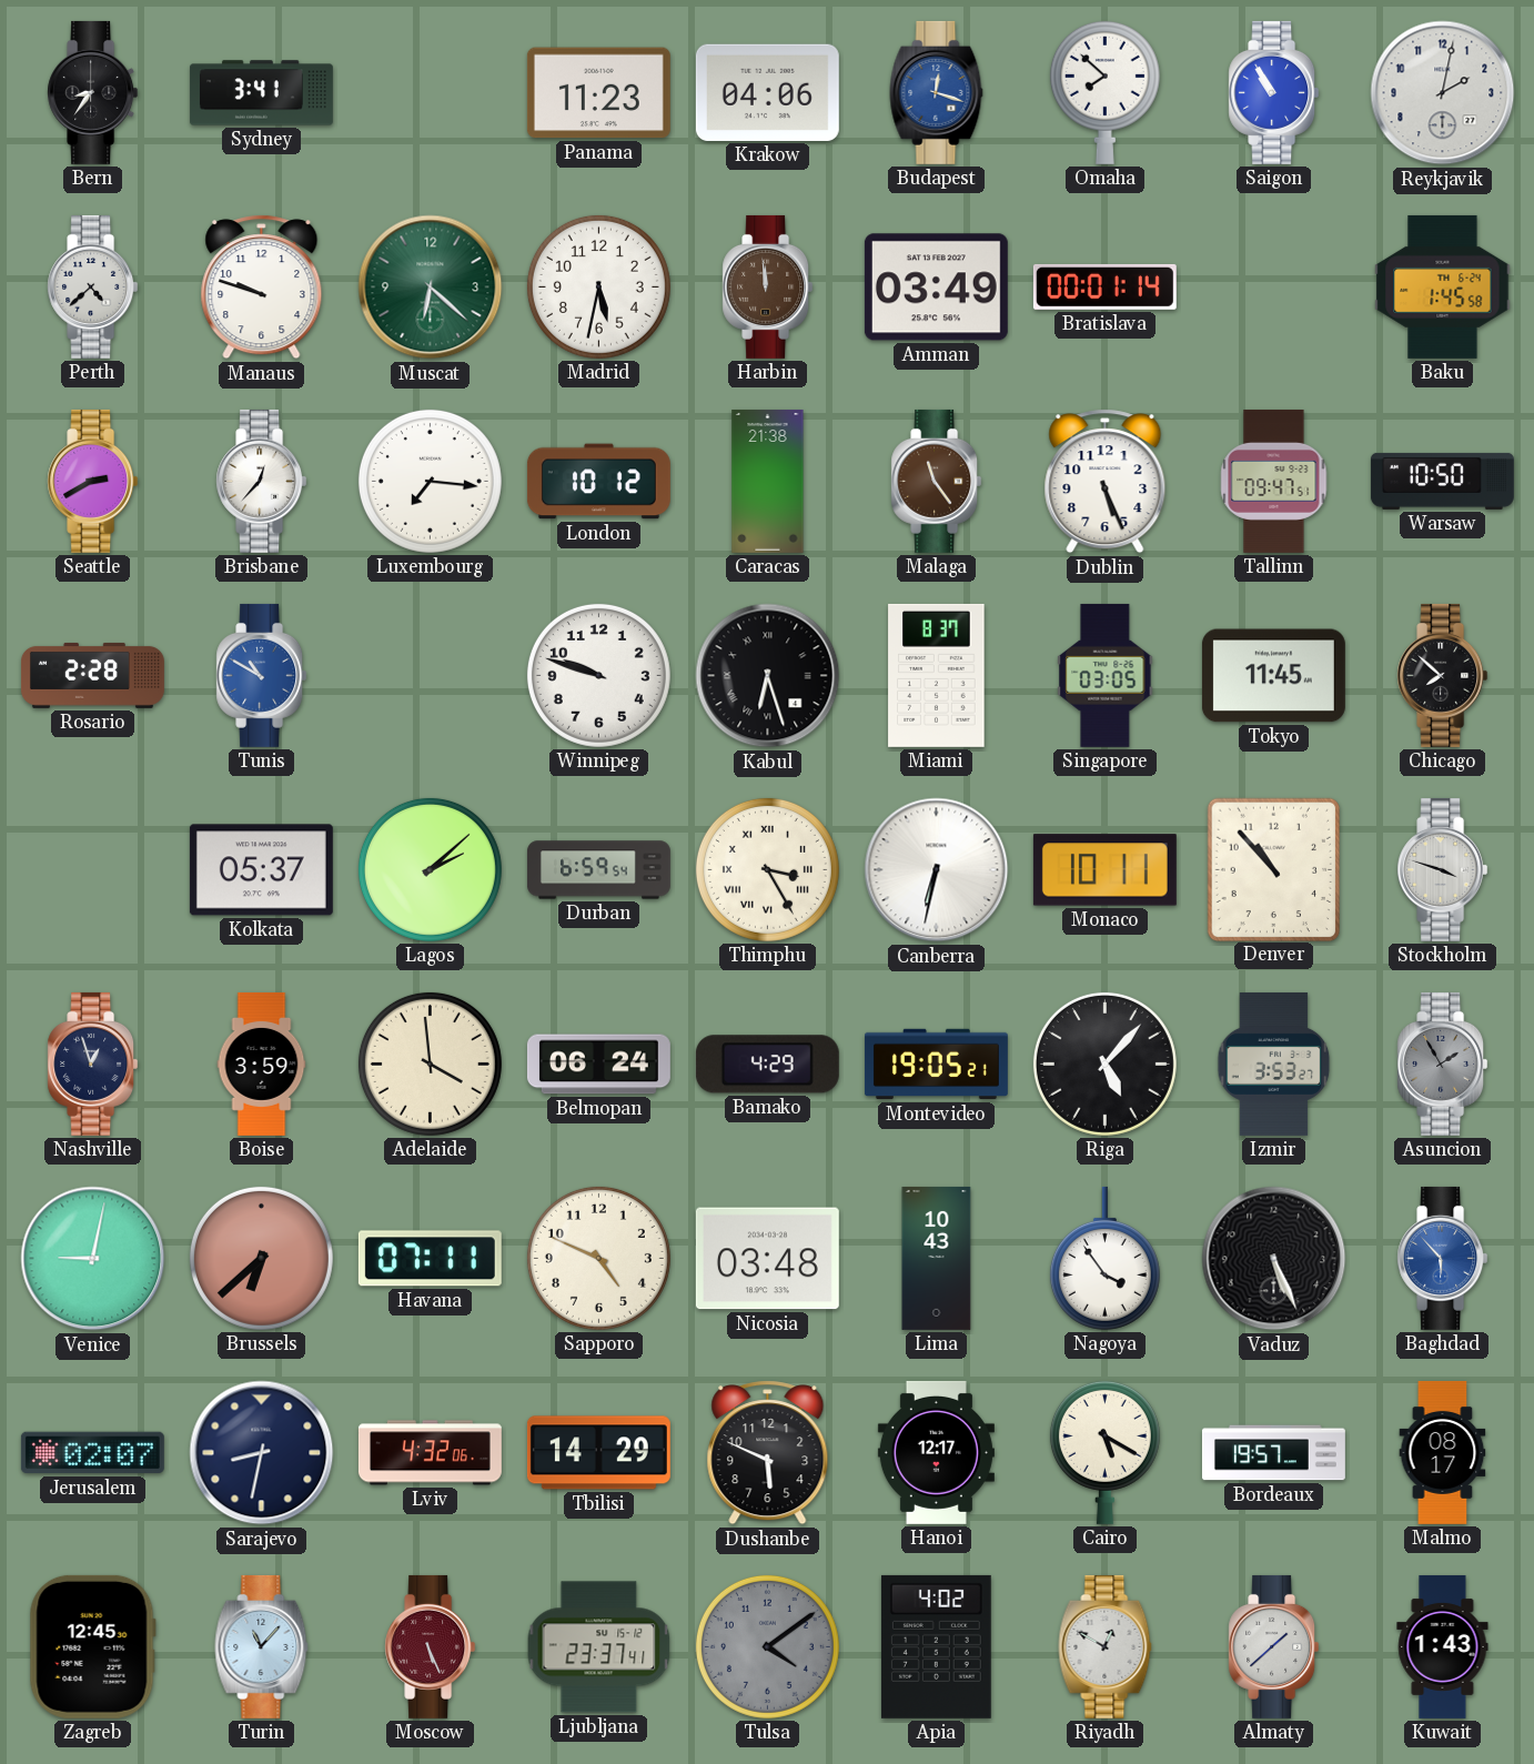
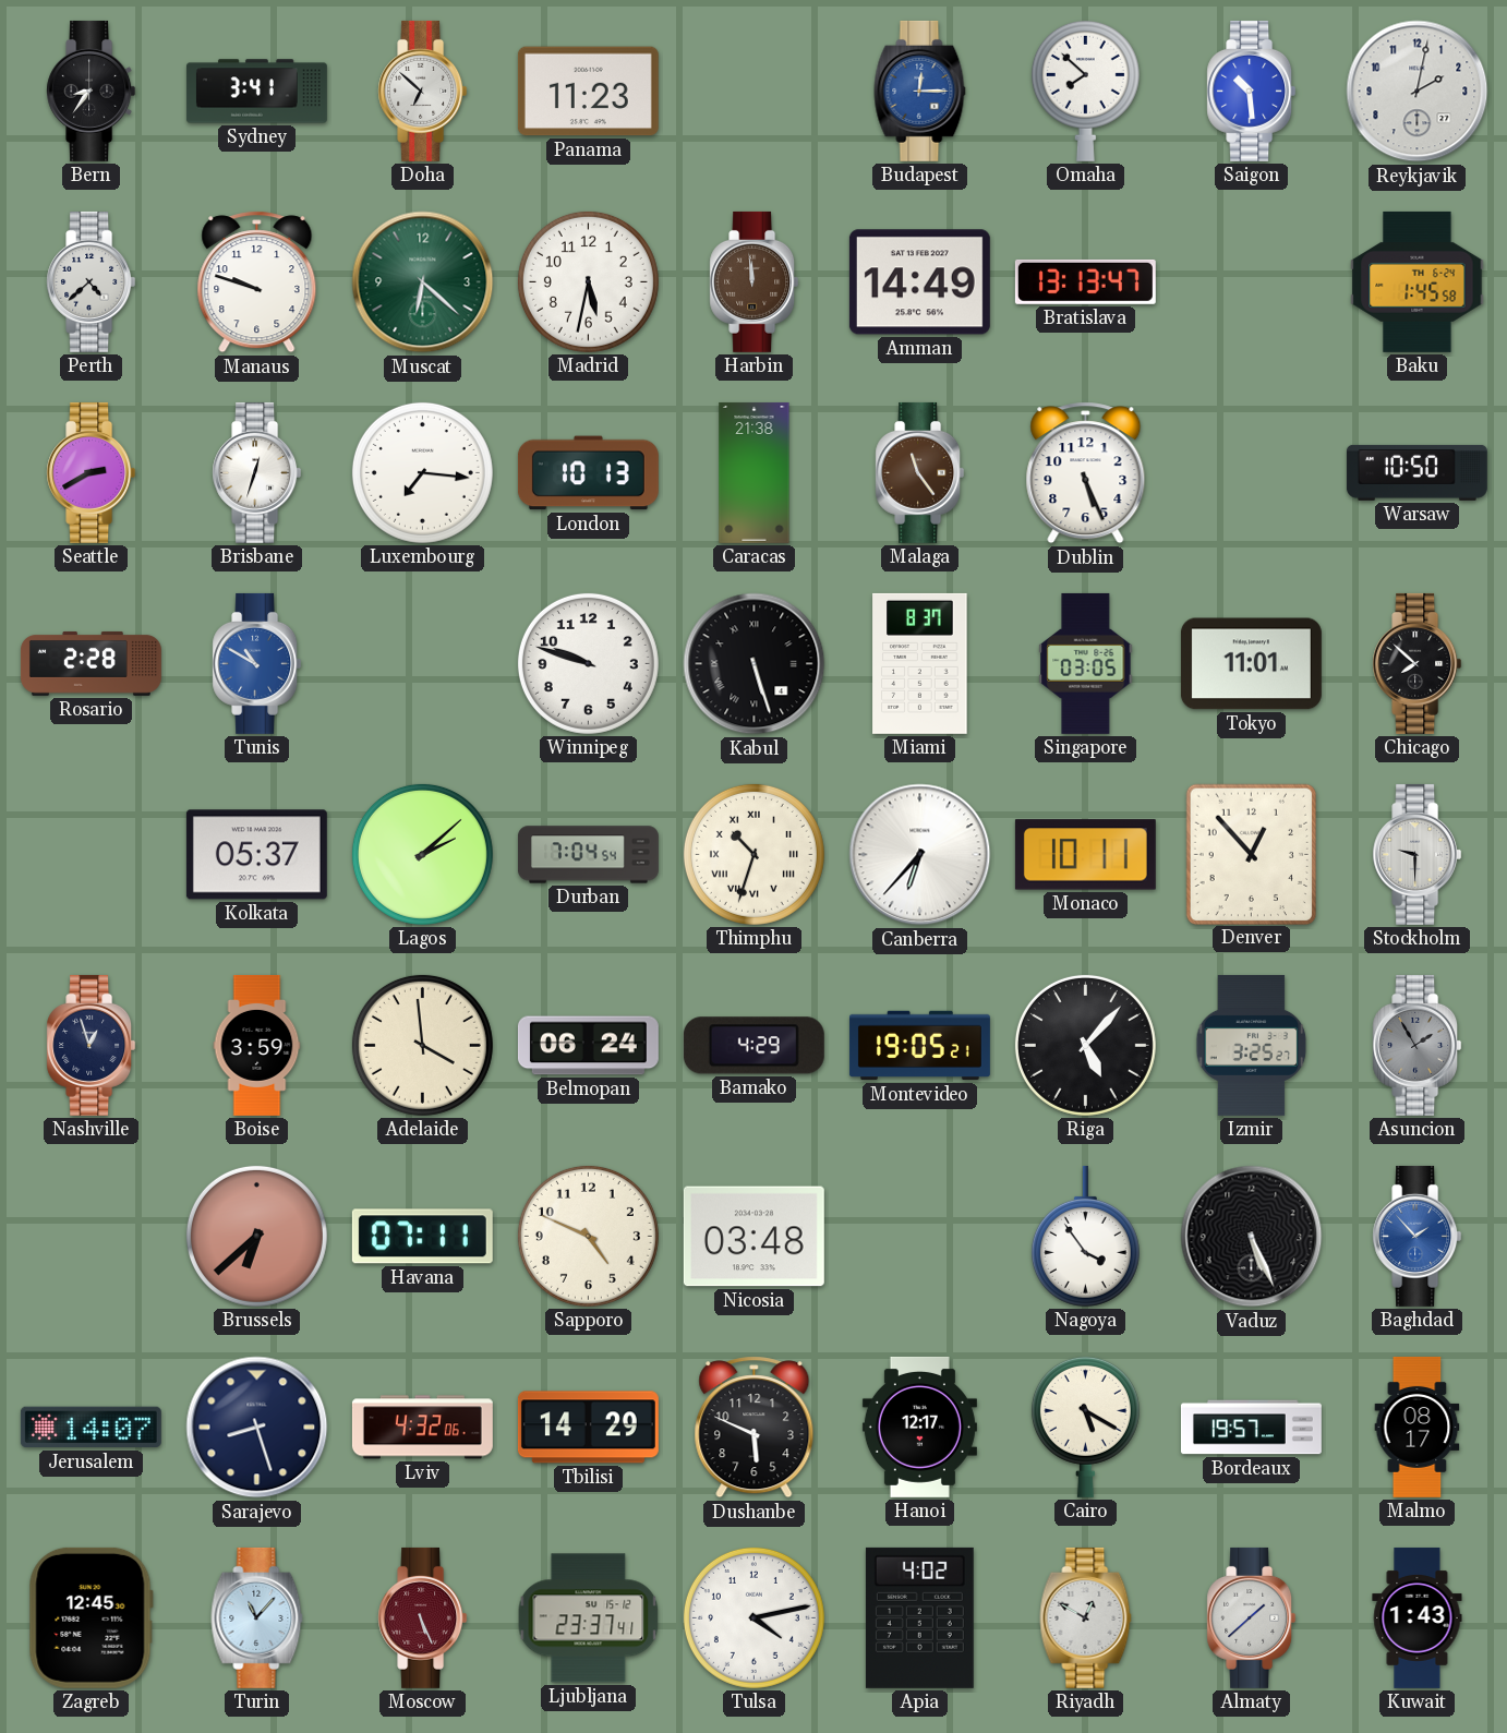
Doha: none -> 6:52
Krakow: 04:06 -> none
Budapest: 12:18 -> 12:15
Saigon: 10:55 -> 10:29
Amman: 03:49 -> 14:49
Bratislava: 00:01 -> 13:13
Brisbane: 12:37 -> 12:33
London: 10:12 -> 10:13
Tallinn: 09:47 -> none
Kabul: 6:27 -> 5:27
Tokyo: 11:45 -> 11:01
Durban: 6:59 -> 7:04
Thimphu: 3:25 -> 10:33
Canberra: 6:32 -> 6:37
Denver: 10:53 -> 12:53
Stockholm: 3:48 -> 9:30
Izmir: 3:53 -> 3:25
Venice: 9:02 -> none
Lima: 10:43 -> none
Baghdad: 5:53 -> 1:53
Jerusalem: 02:07 -> 14:07
Sarajevo: 8:32 -> 8:27
Tulsa: 4:09 -> 4:13
Tulsa dial: grey -> white
